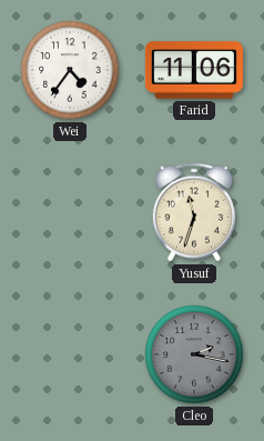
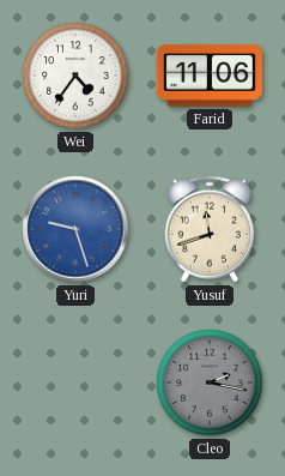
Yuri: none -> 9:27
Yusuf: 11:33 -> 11:42
